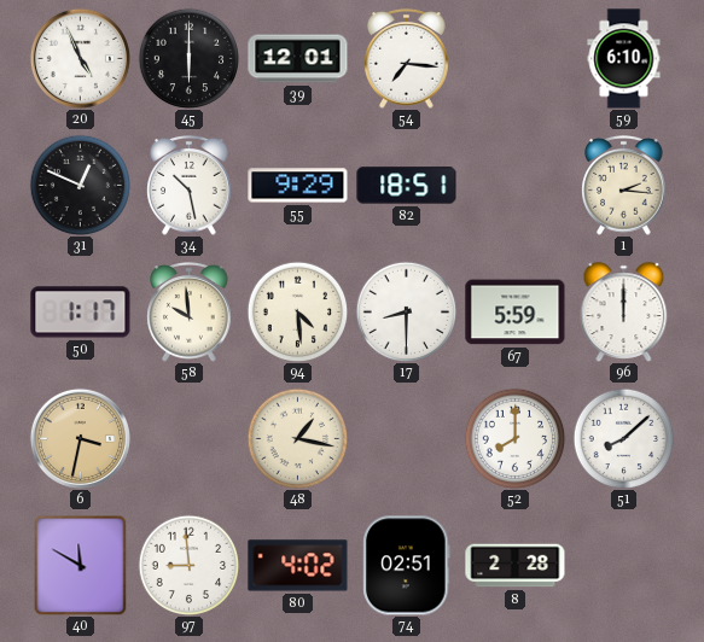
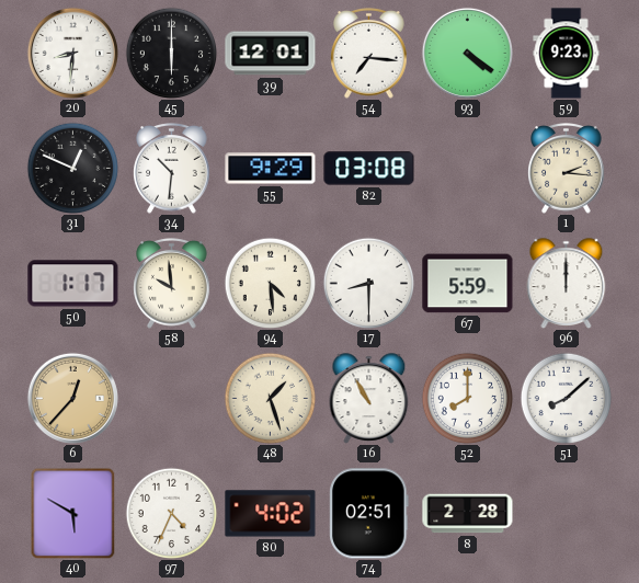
20: 4:56 -> 8:31
93: none -> 4:21
59: 6:10 -> 9:23
34: 10:28 -> 10:31
82: 18:51 -> 03:08
6: 3:32 -> 12:37
48: 1:17 -> 1:27
16: none -> 10:55
40: 11:50 -> 5:50
97: 8:59 -> 4:34
